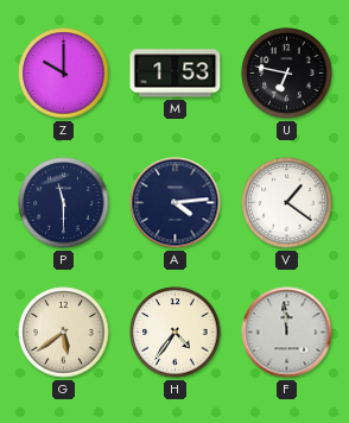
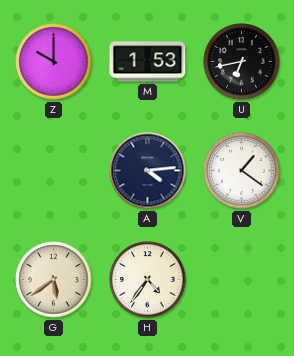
U: 6:47 -> 6:43
P: 11:30 -> none
F: 11:59 -> none
